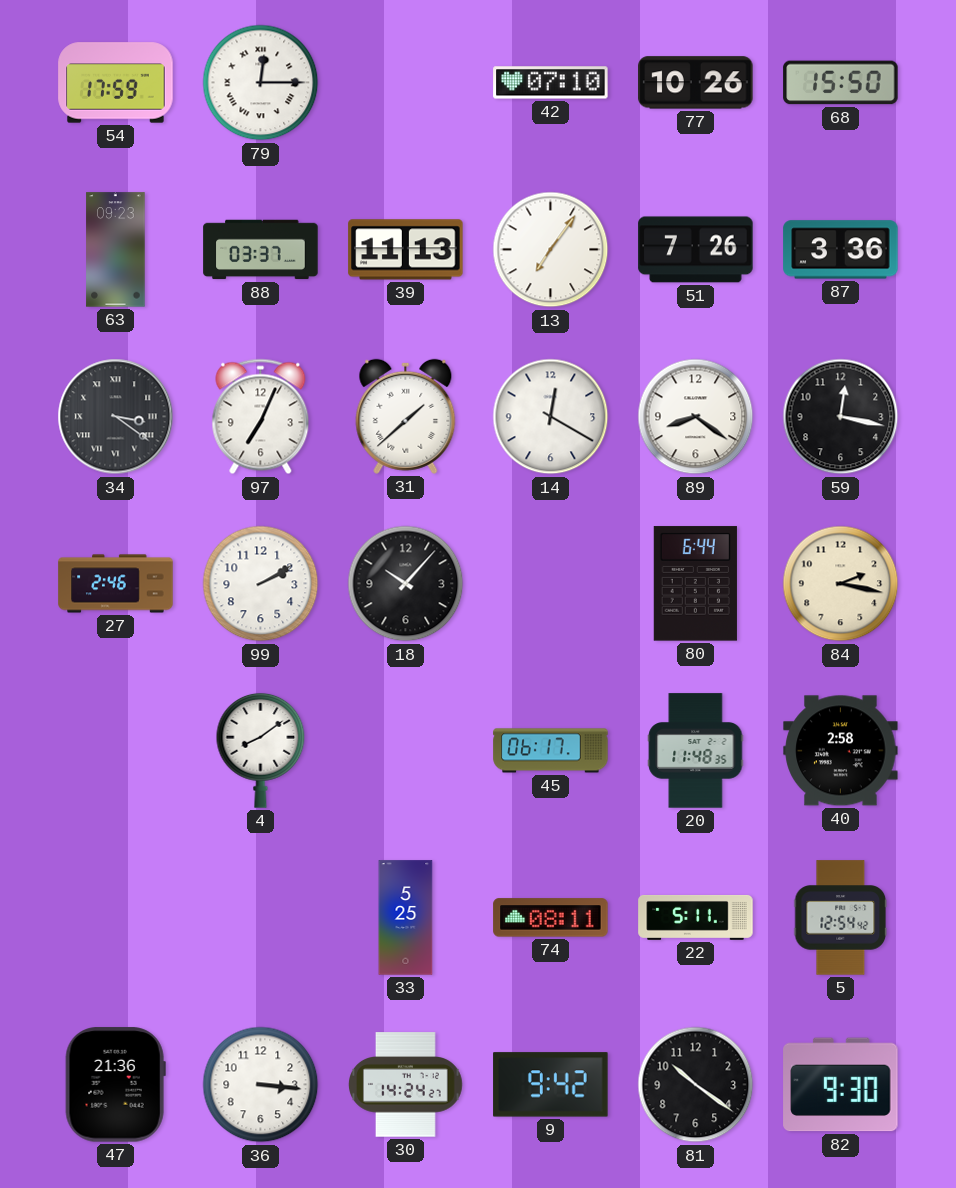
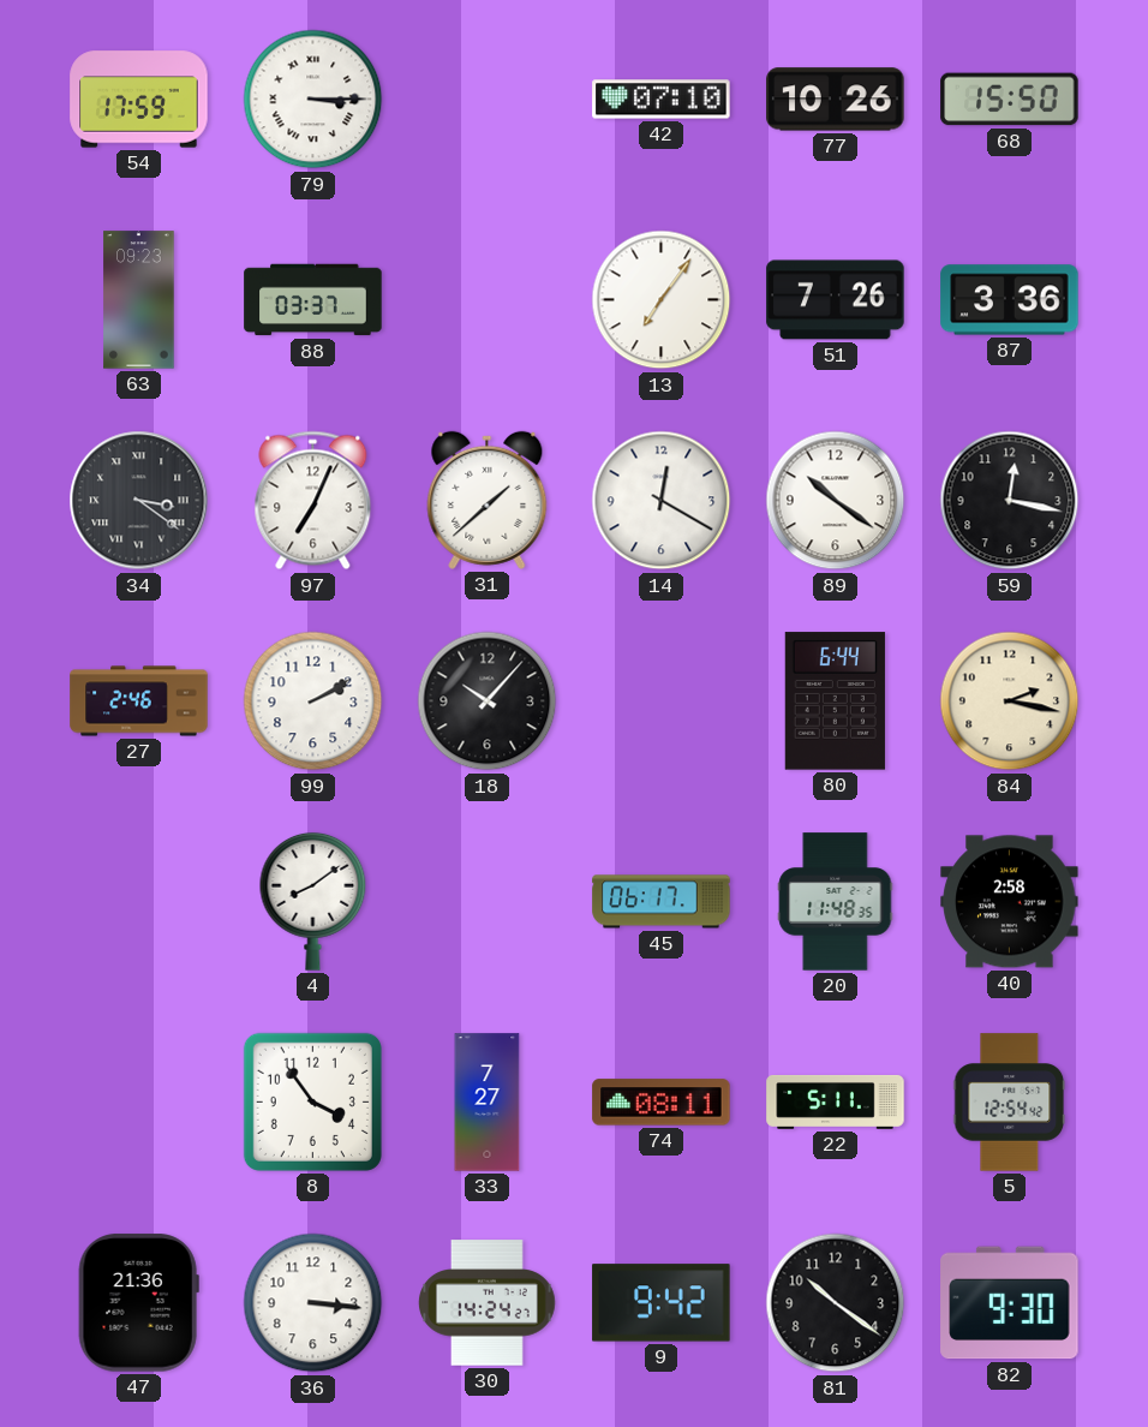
79: 12:15 -> 3:15
39: 11:13 -> none
89: 8:21 -> 10:21
8: none -> 3:54
33: 5:25 -> 7:27
